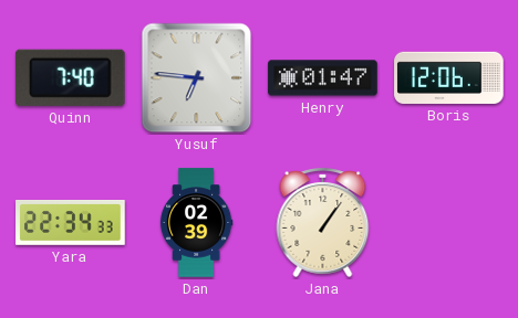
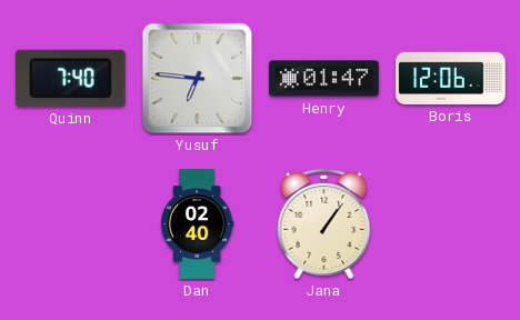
Yara: 22:34 -> none
Dan: 02:39 -> 02:40
